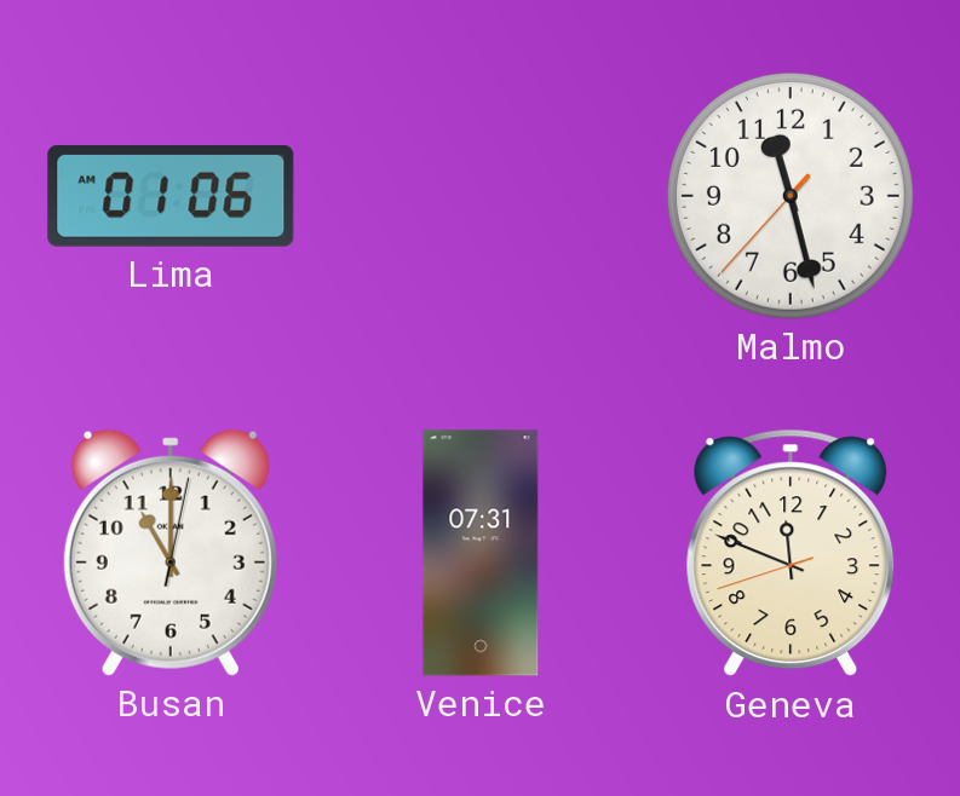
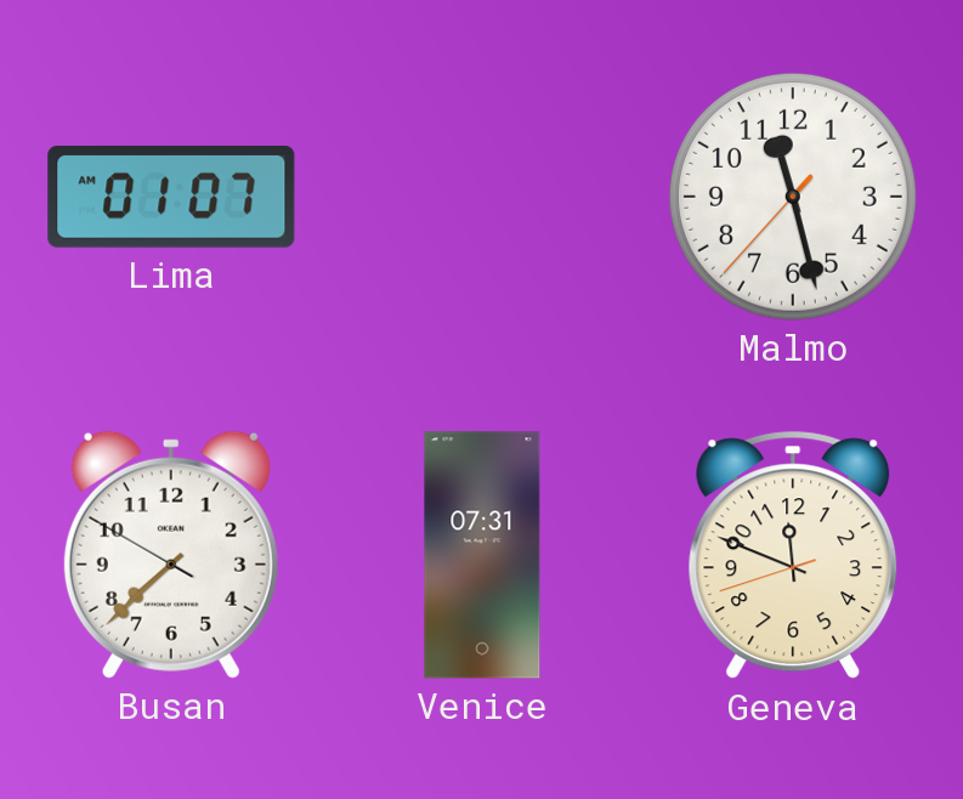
Lima: 01:06 -> 01:07
Busan: 11:00 -> 7:37
